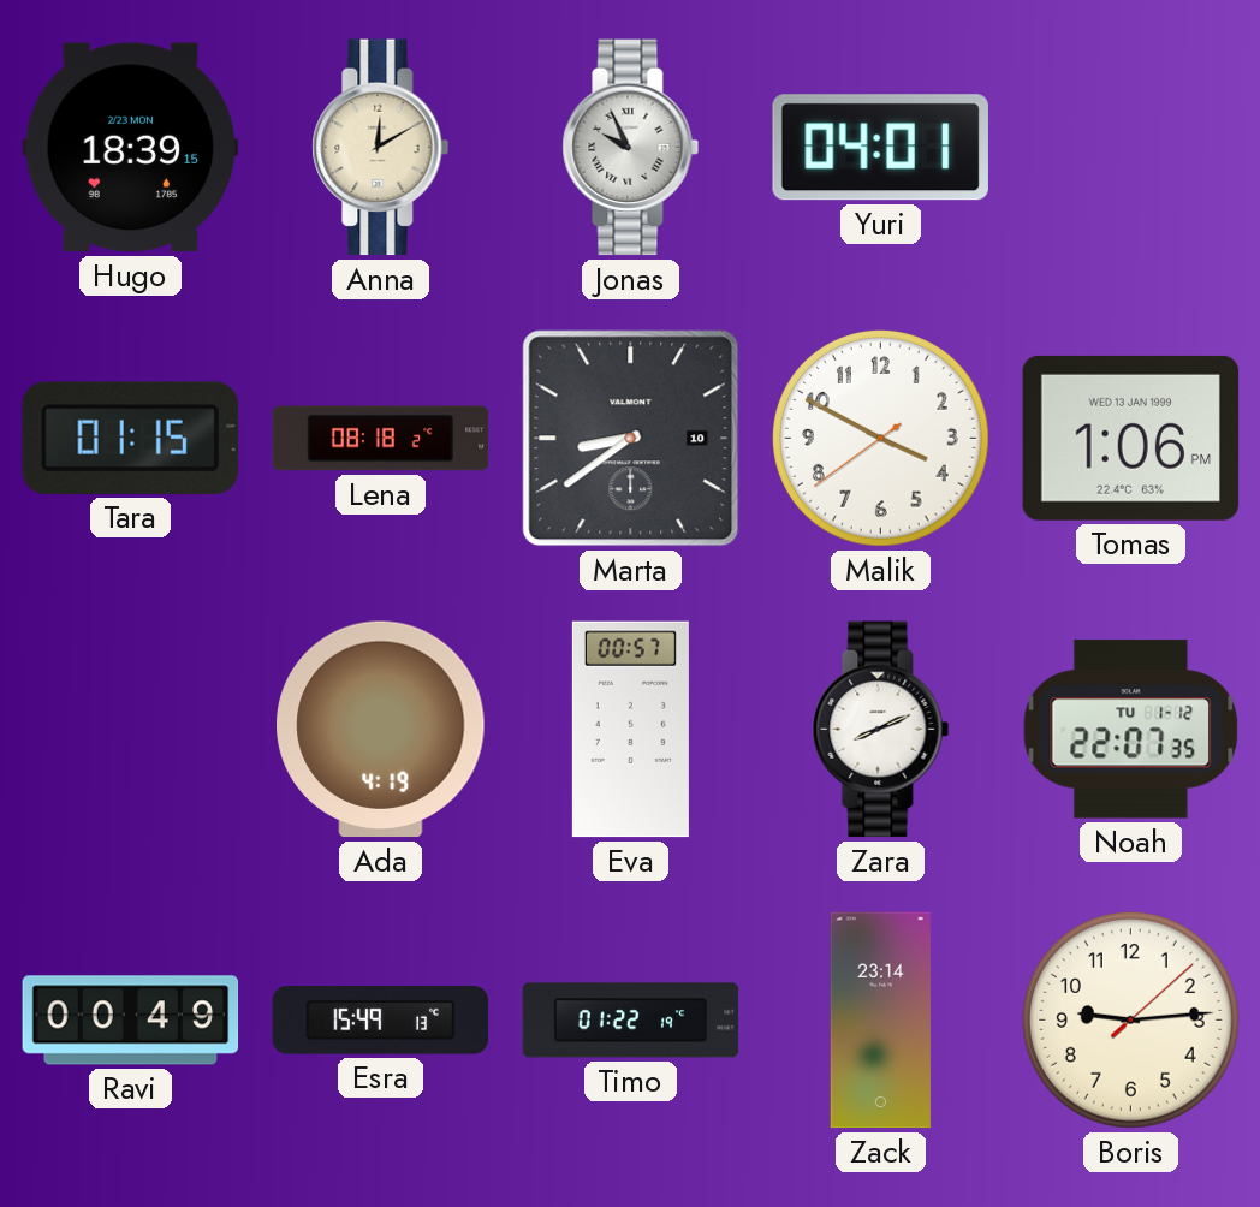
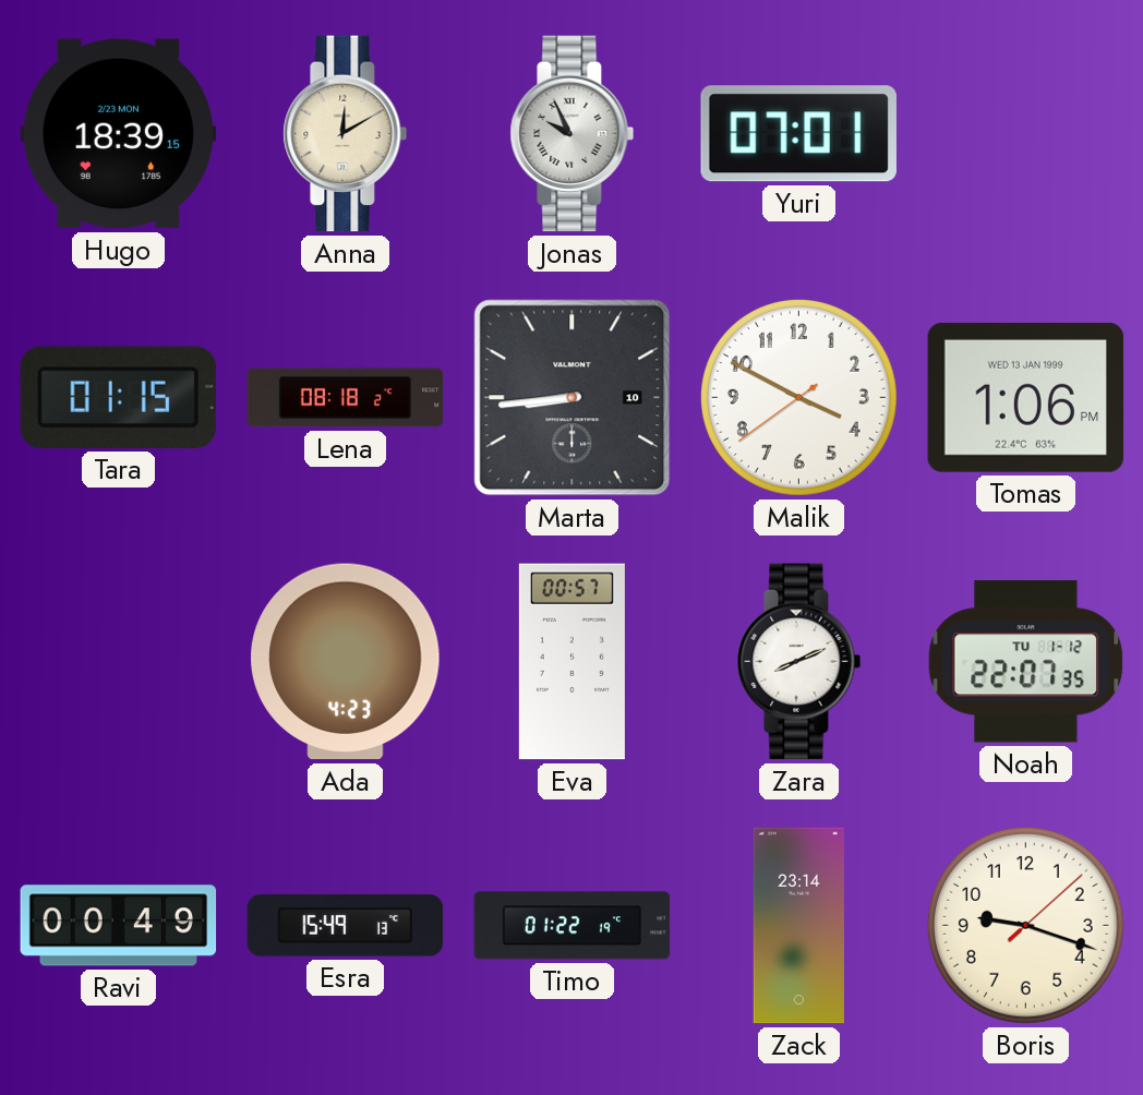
Yuri: 04:01 -> 07:01
Marta: 8:39 -> 8:44
Ada: 4:19 -> 4:23
Boris: 9:14 -> 9:18
